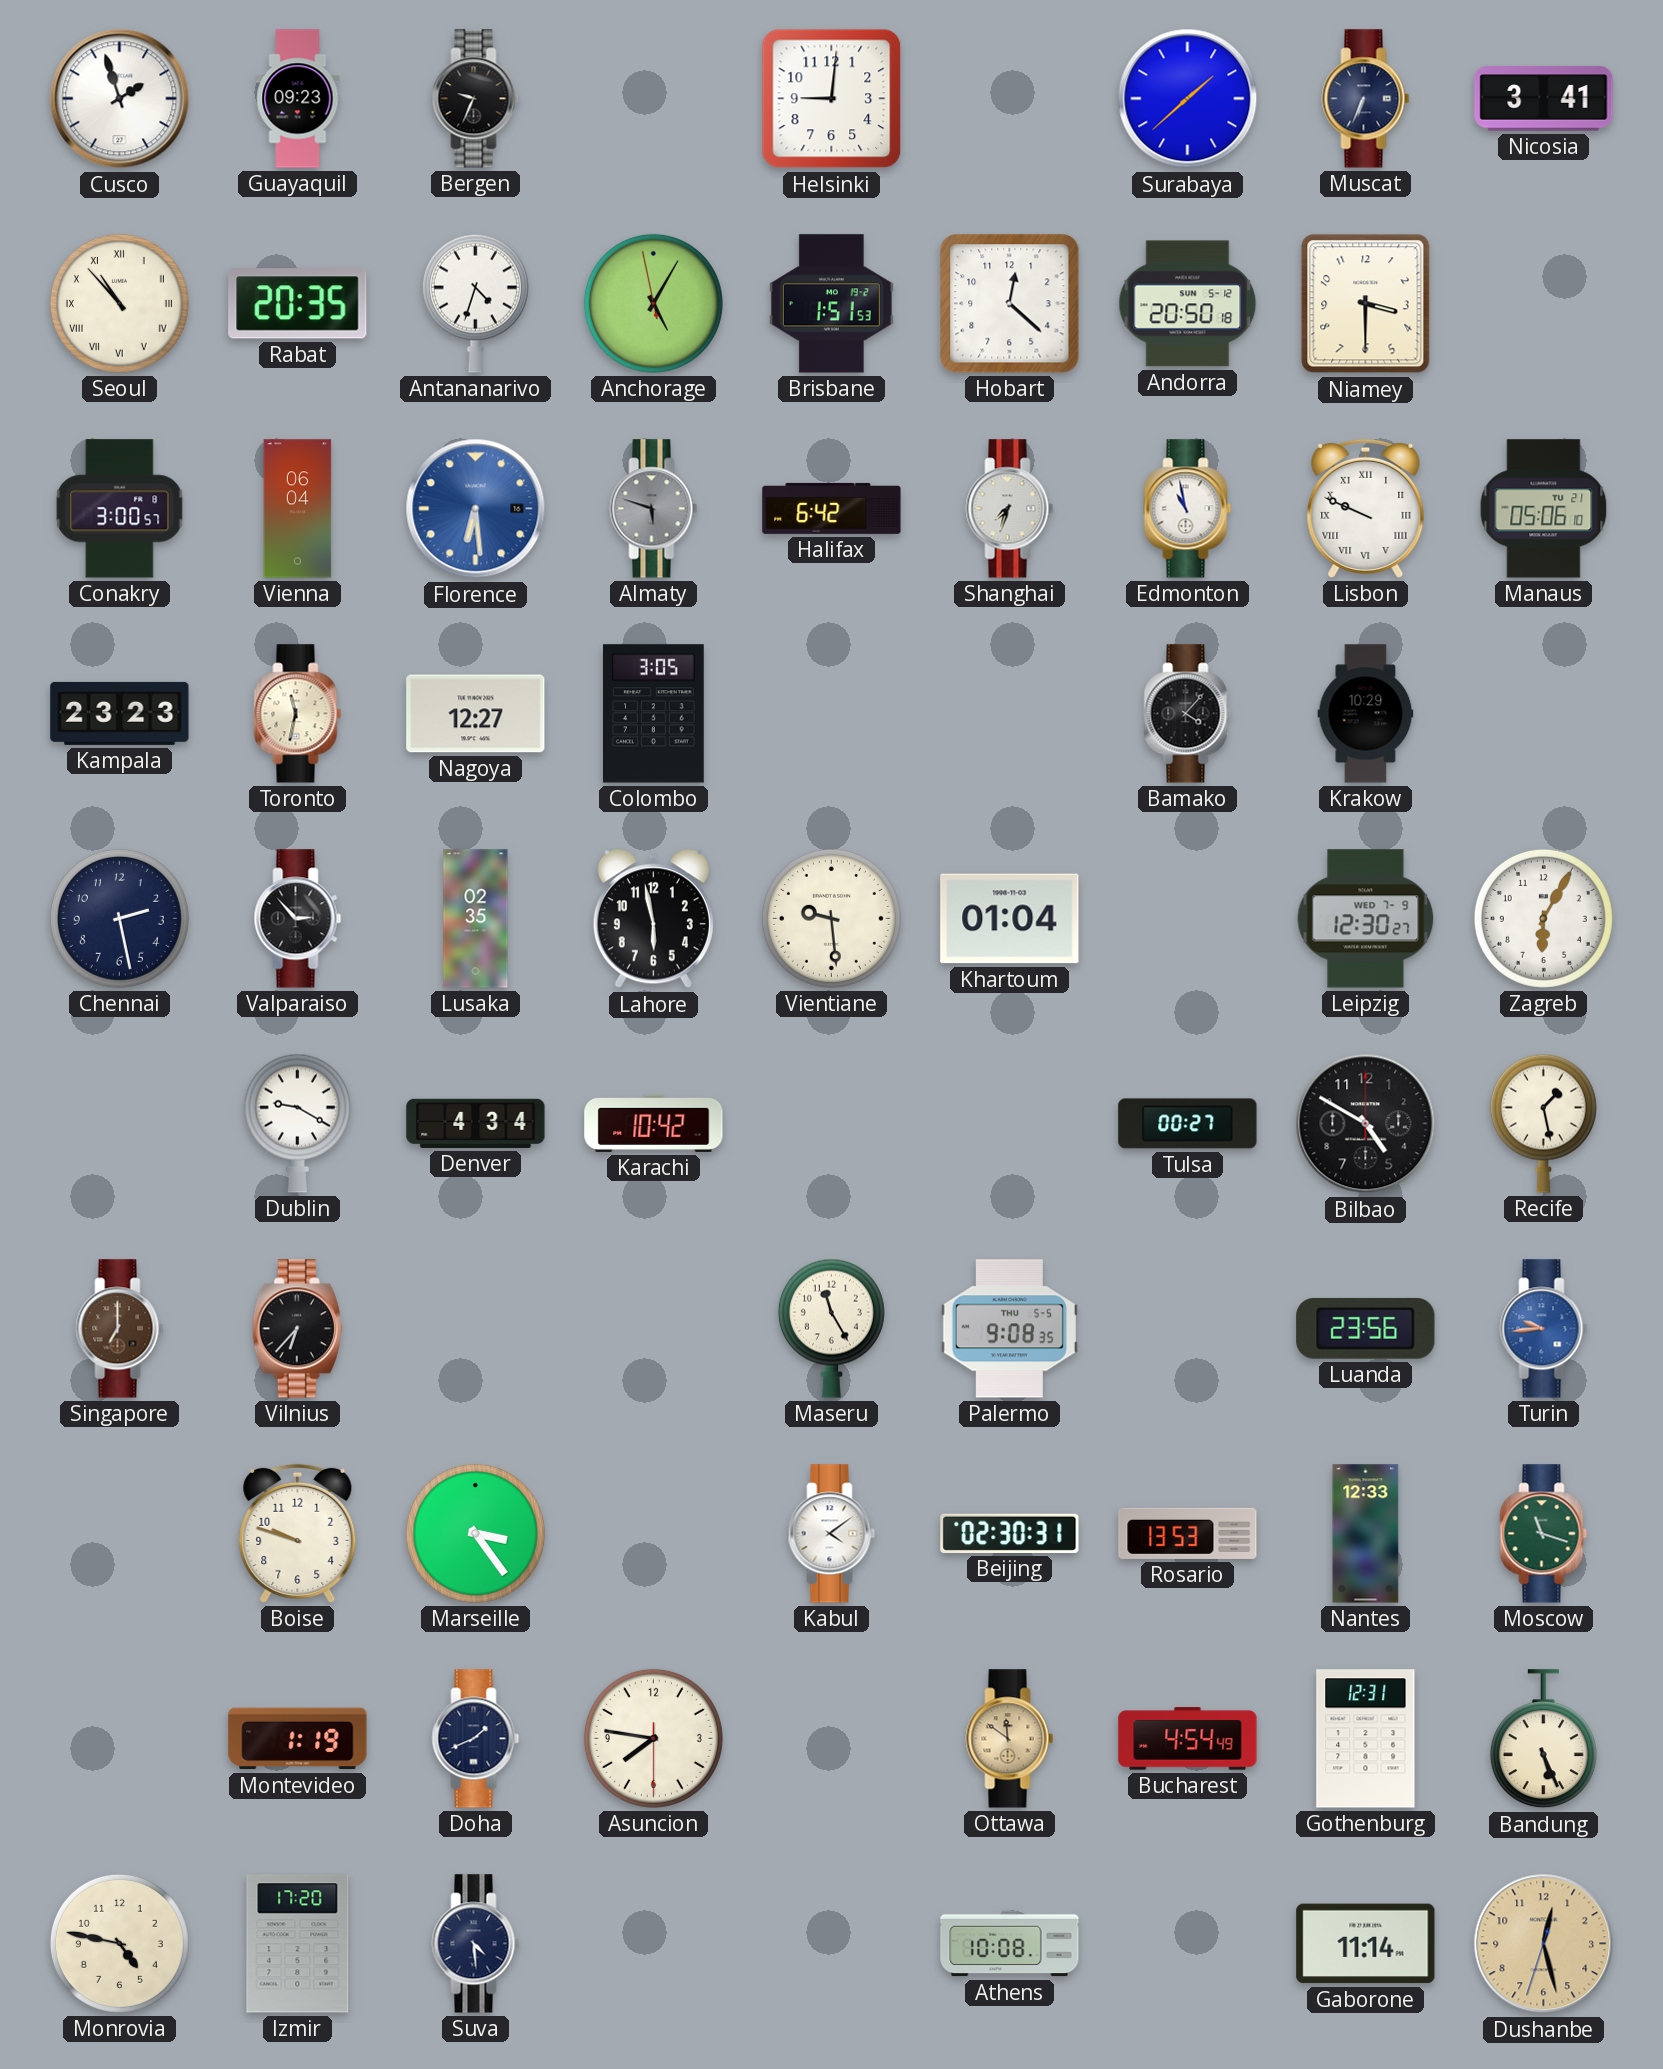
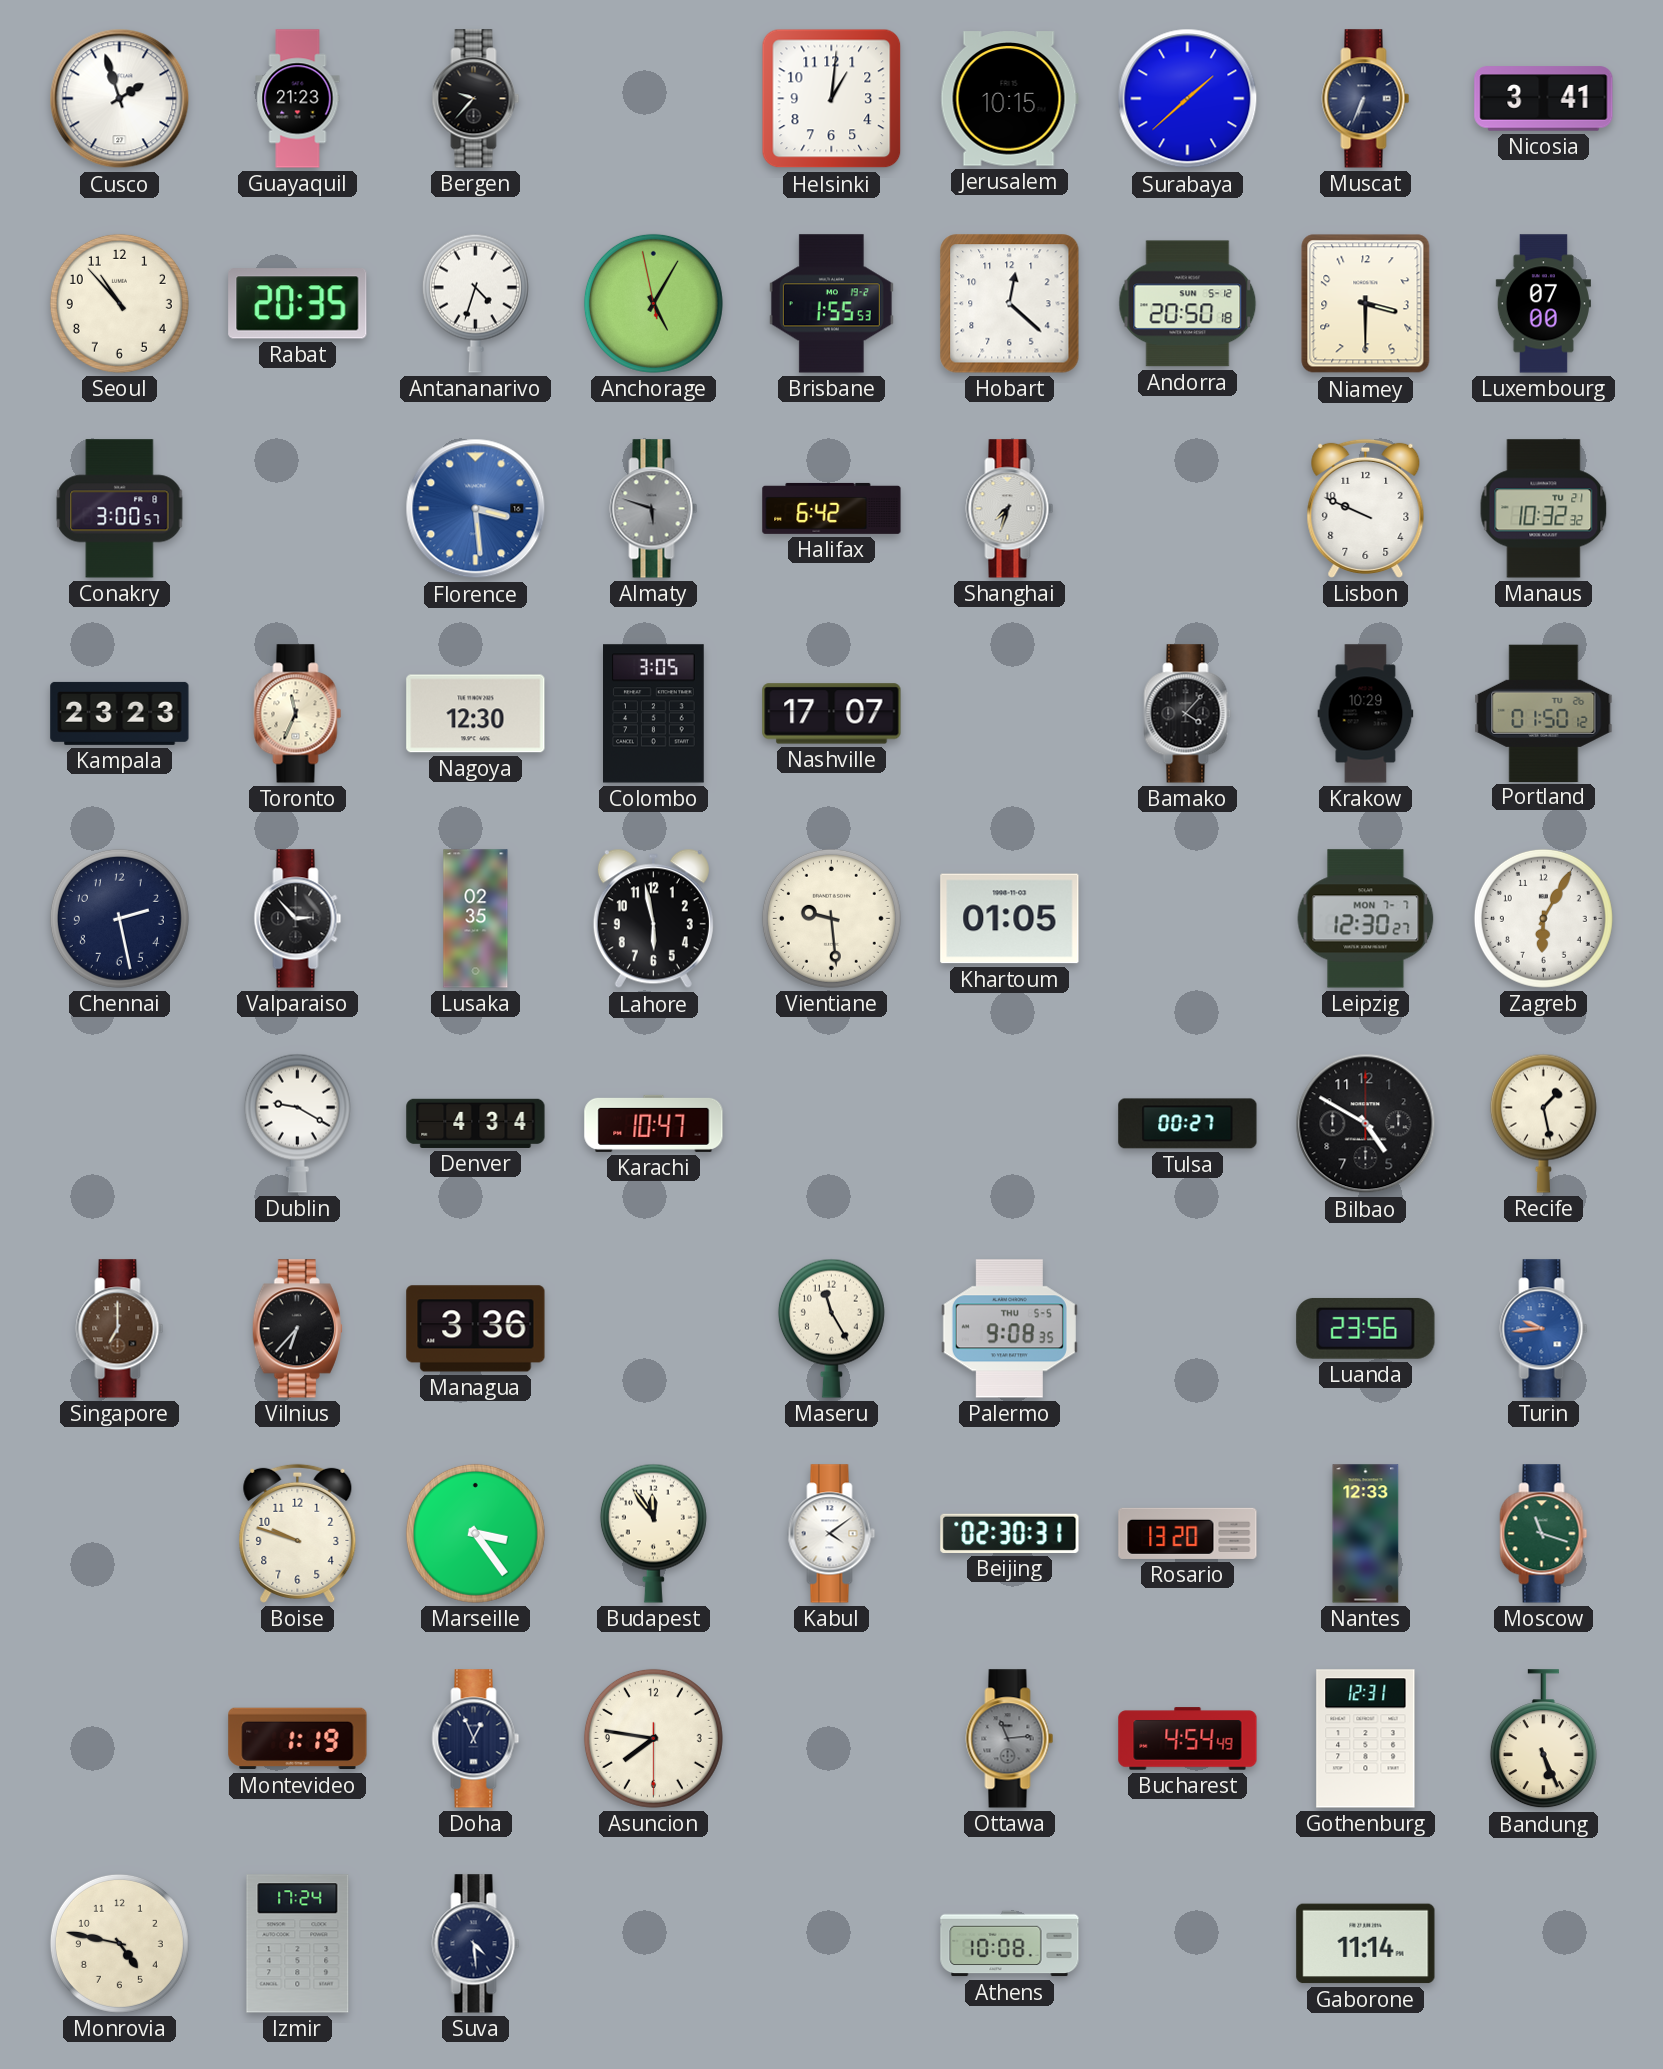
Guayaquil: 09:23 -> 21:23
Bergen: 9:34 -> 9:37
Helsinki: 9:01 -> 1:01
Jerusalem: none -> 10:15
Seoul numerals: Roman -> Arabic
Brisbane: 1:51 -> 1:55
Luxembourg: none -> 07:00
Vienna: 06:04 -> none
Florence: 6:29 -> 3:29
Edmonton: 10:58 -> none
Lisbon numerals: Roman -> Arabic
Manaus: 05:06 -> 10:32
Toronto: 11:32 -> 11:34
Nagoya: 12:27 -> 12:30
Nashville: none -> 17:07
Portland: none -> 01:50
Khartoum: 01:04 -> 01:05
Leipzig date: WED 7-9 -> MON 7-7
Karachi: 10:42 -> 10:47
Managua: none -> 3:36
Budapest: none -> 11:54
Rosario: 13:53 -> 13:20
Doha: 1:41 -> 12:56
Ottawa: 11:51 -> 11:14
Ottawa dial: champagne -> grey
Izmir: 17:20 -> 17:24
Dushanbe: 12:27 -> none
